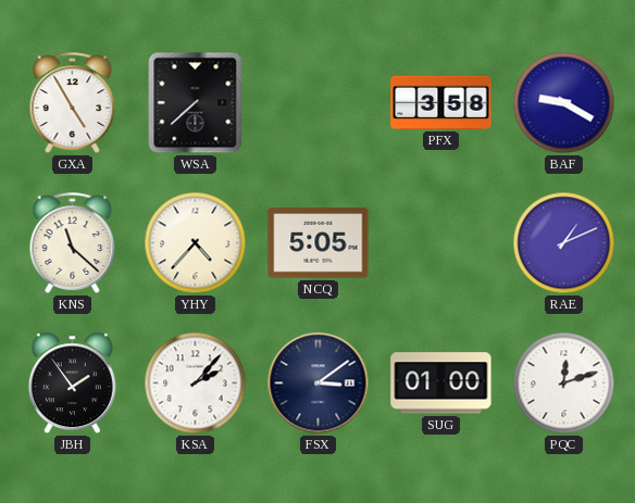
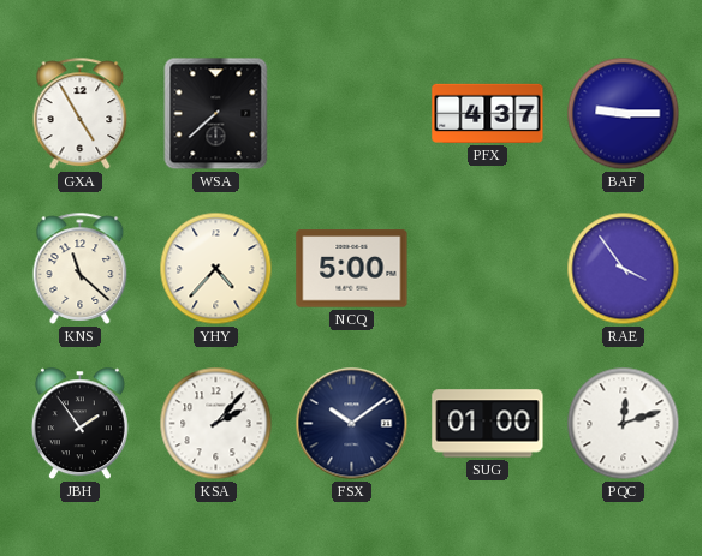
PFX: 3:58 -> 4:37
BAF: 9:20 -> 9:15
NCQ: 5:05 -> 5:00
RAE: 1:11 -> 3:54
FSX: 3:09 -> 10:09
